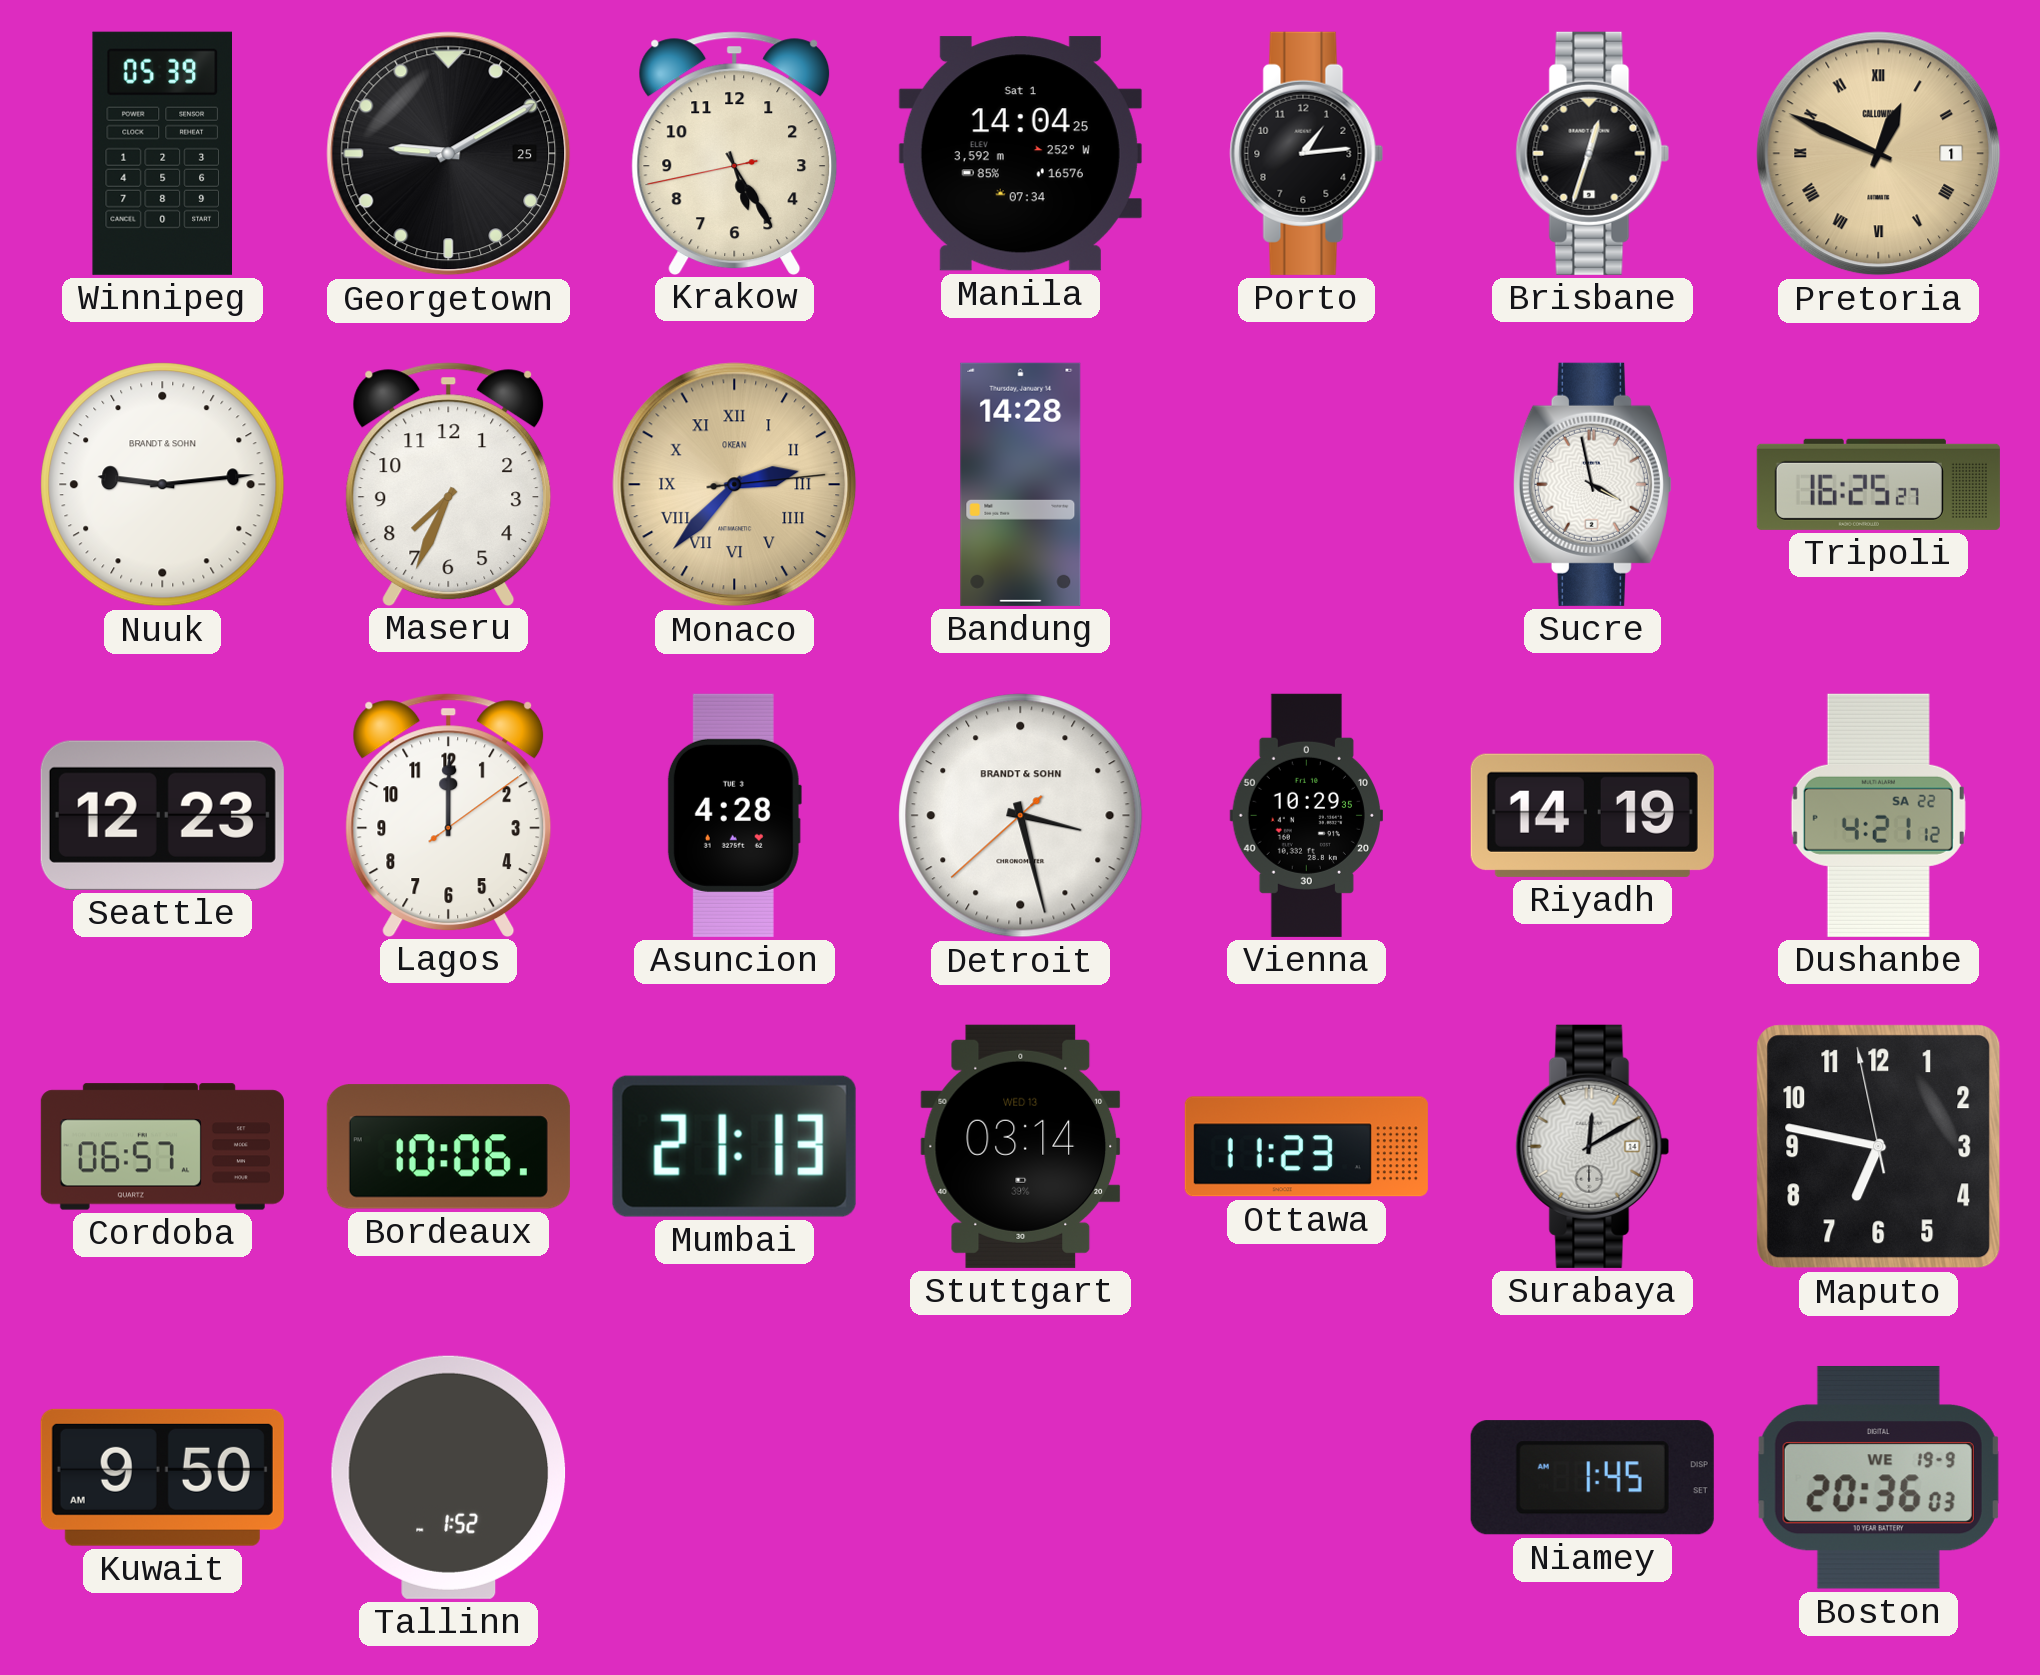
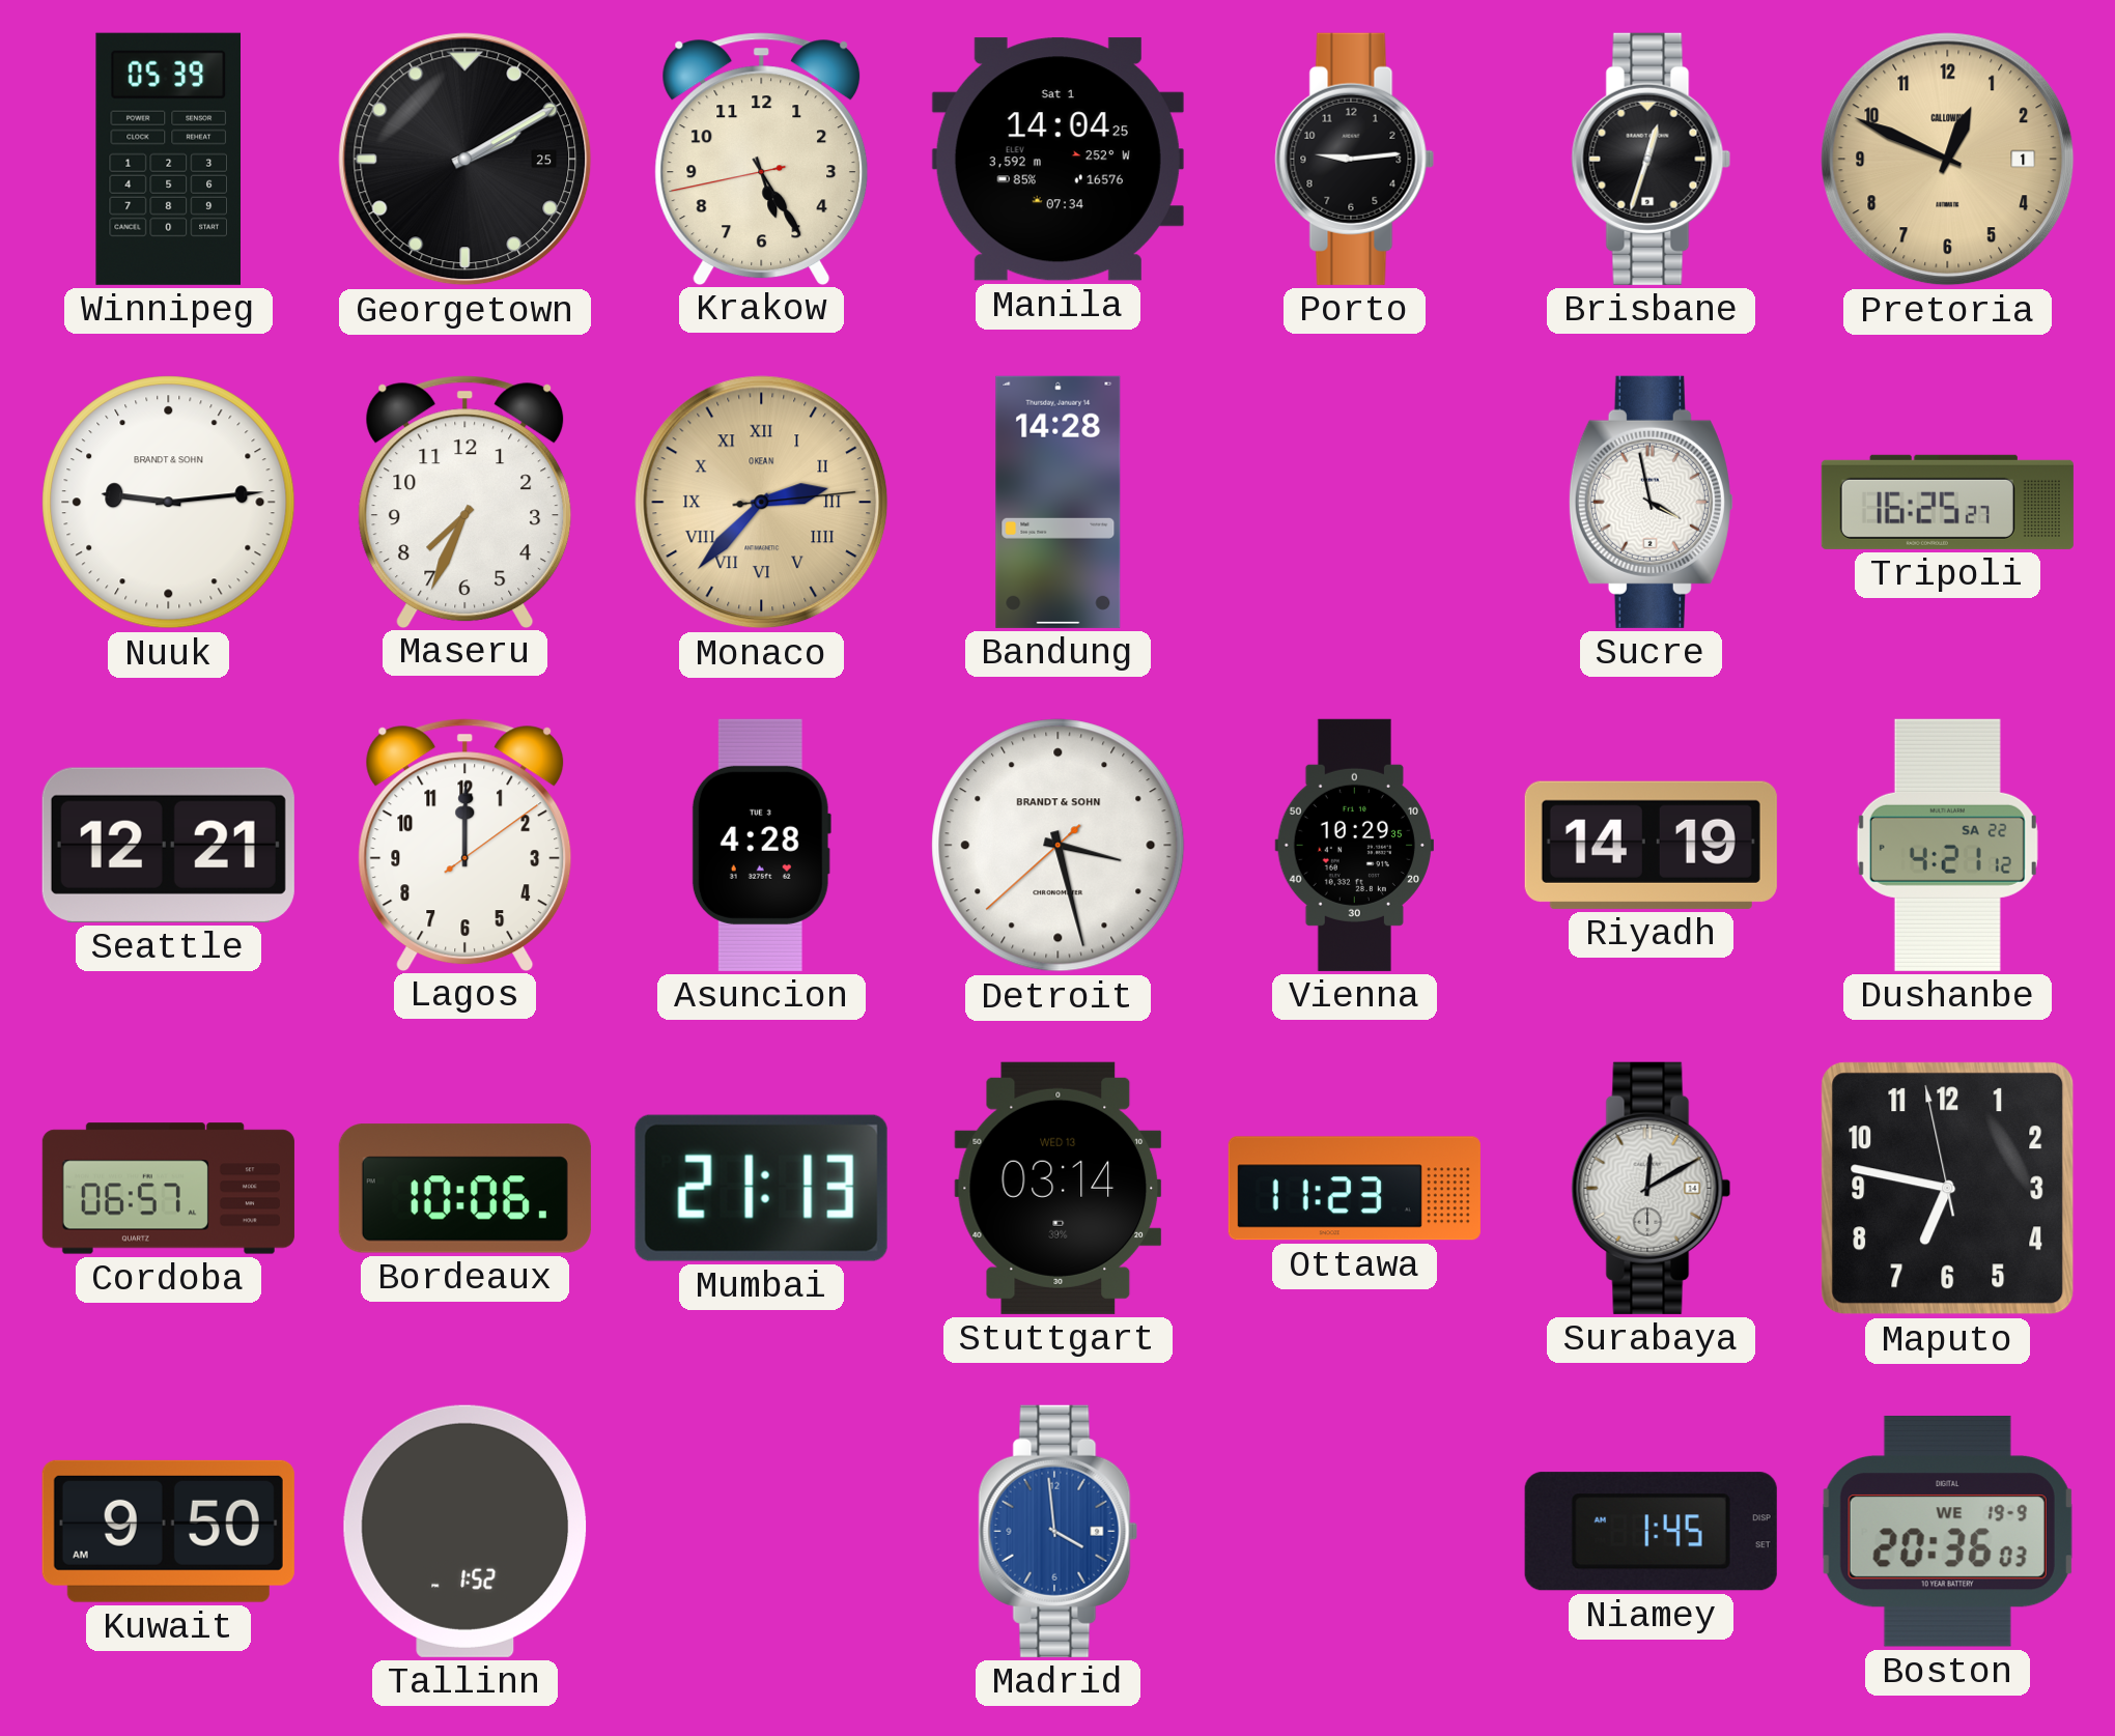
Georgetown: 9:10 -> 2:10
Porto: 1:14 -> 9:14
Pretoria numerals: Roman -> Arabic
Seattle: 12:23 -> 12:21
Madrid: none -> 3:59
